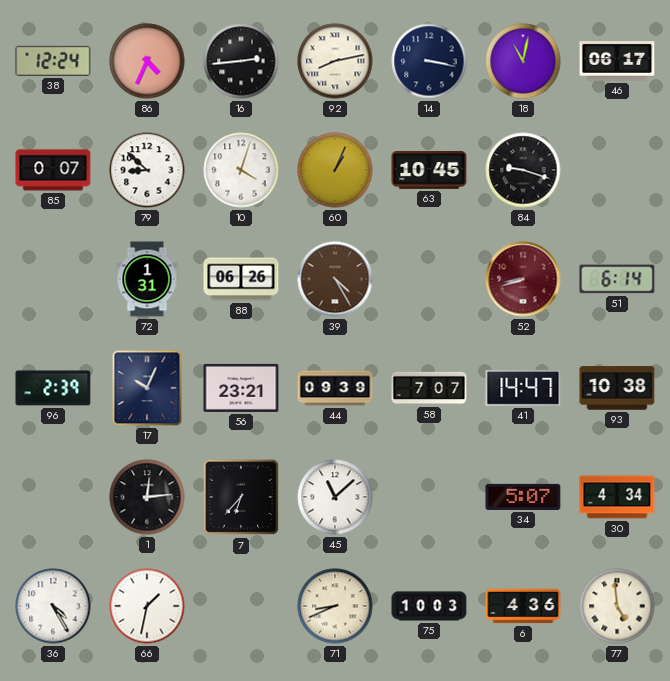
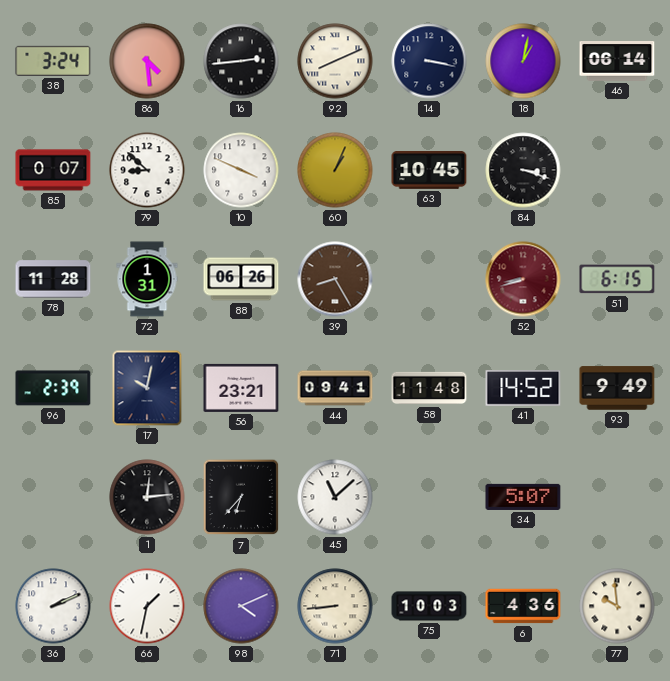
38: 12:24 -> 3:24
86: 4:34 -> 4:29
92: 8:13 -> 8:11
18: 11:02 -> 1:02
46: 06:17 -> 06:14
10: 4:03 -> 3:49
84: 9:18 -> 3:18
78: none -> 11:28
39: 4:25 -> 8:25
51: 6:14 -> 6:15
17: 10:04 -> 10:02
44: 09:39 -> 09:41
58: 7:07 -> 11:48
41: 14:47 -> 14:52
93: 10:38 -> 9:49
30: 4:34 -> none
36: 4:25 -> 2:11
98: none -> 4:11
71: 8:41 -> 8:44
77: 4:59 -> 9:59
